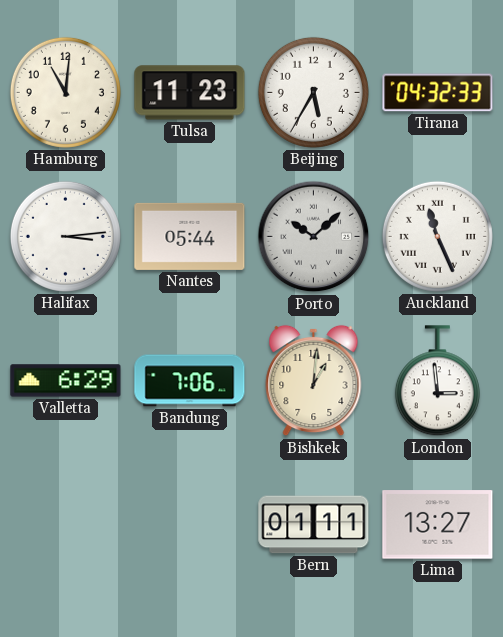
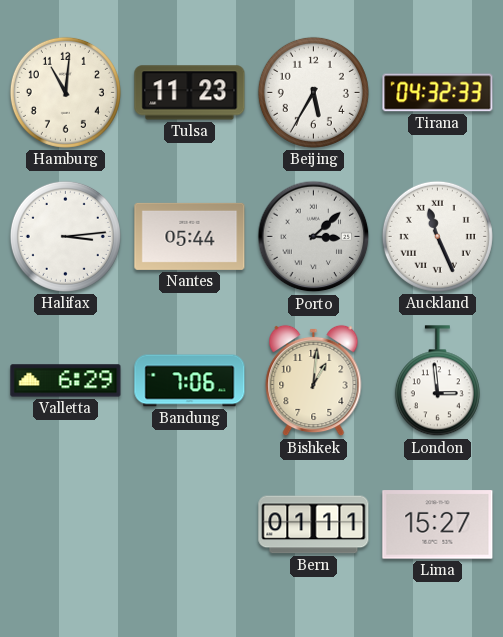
Porto: 10:08 -> 3:08
Lima: 13:27 -> 15:27
